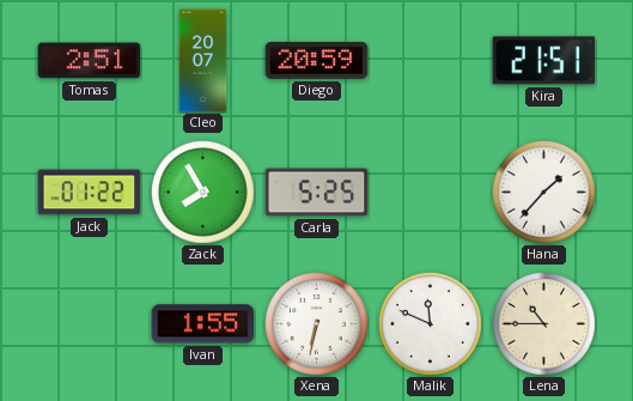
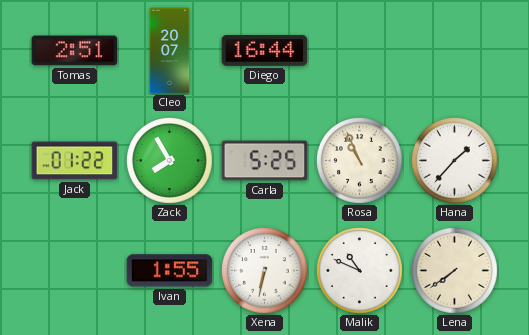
Diego: 20:59 -> 16:44
Kira: 21:51 -> none
Rosa: none -> 10:56
Malik: 11:49 -> 10:49
Lena: 10:45 -> 7:39
